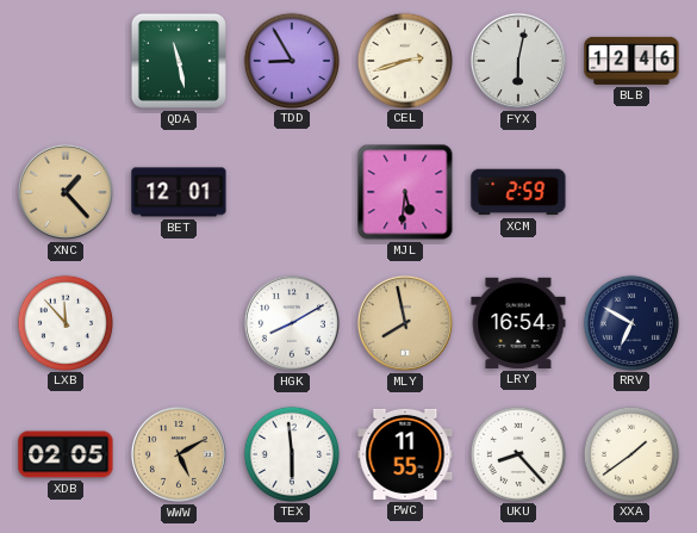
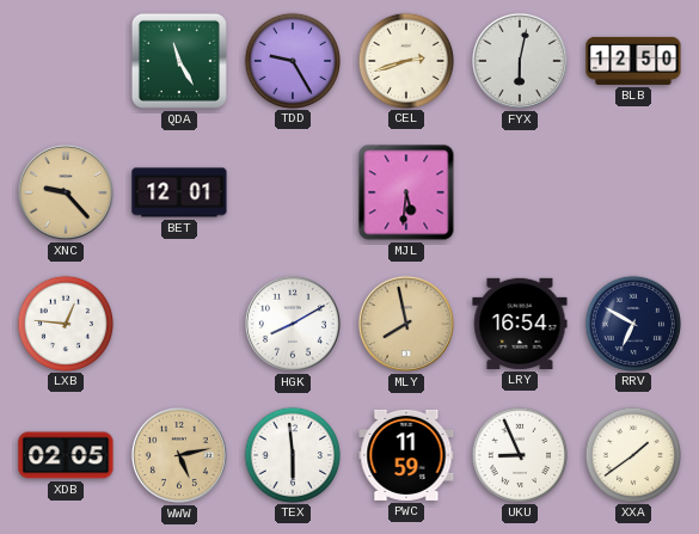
QDA: 11:28 -> 11:25
TDD: 8:55 -> 9:25
BLB: 12:46 -> 12:50
XNC: 1:23 -> 9:23
XCM: 2:59 -> none
LXB: 11:53 -> 12:46
WWW: 5:10 -> 5:13
PWC: 11:55 -> 11:59
UKU: 8:23 -> 8:56
